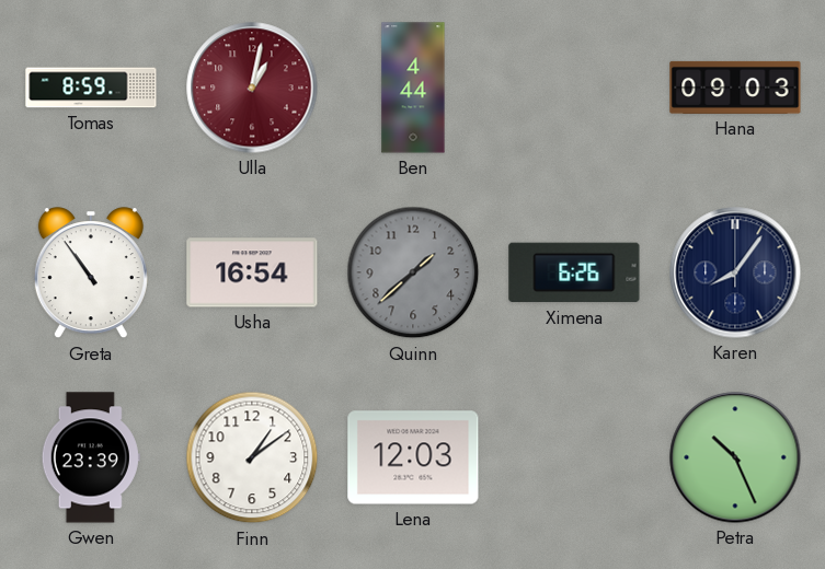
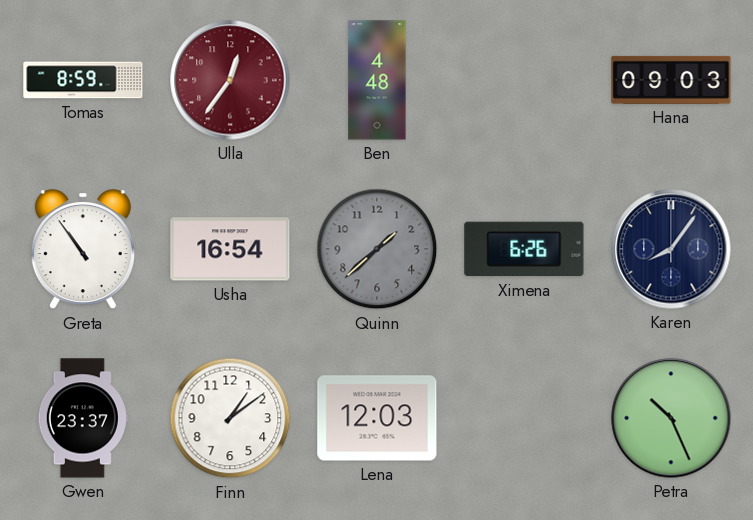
Ulla: 1:02 -> 12:36
Ben: 4:44 -> 4:48
Gwen: 23:39 -> 23:37
